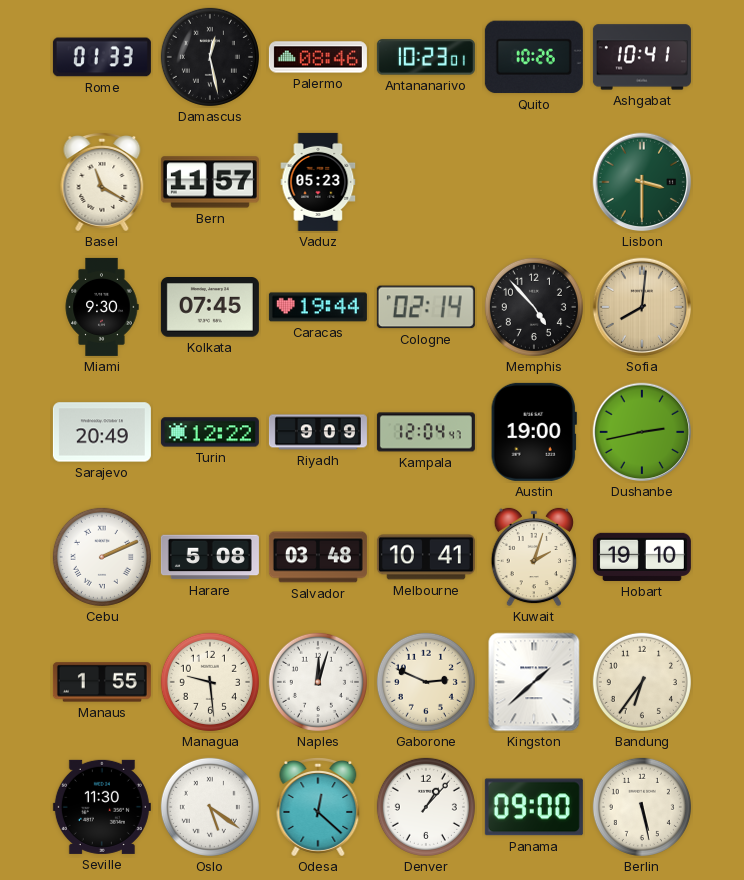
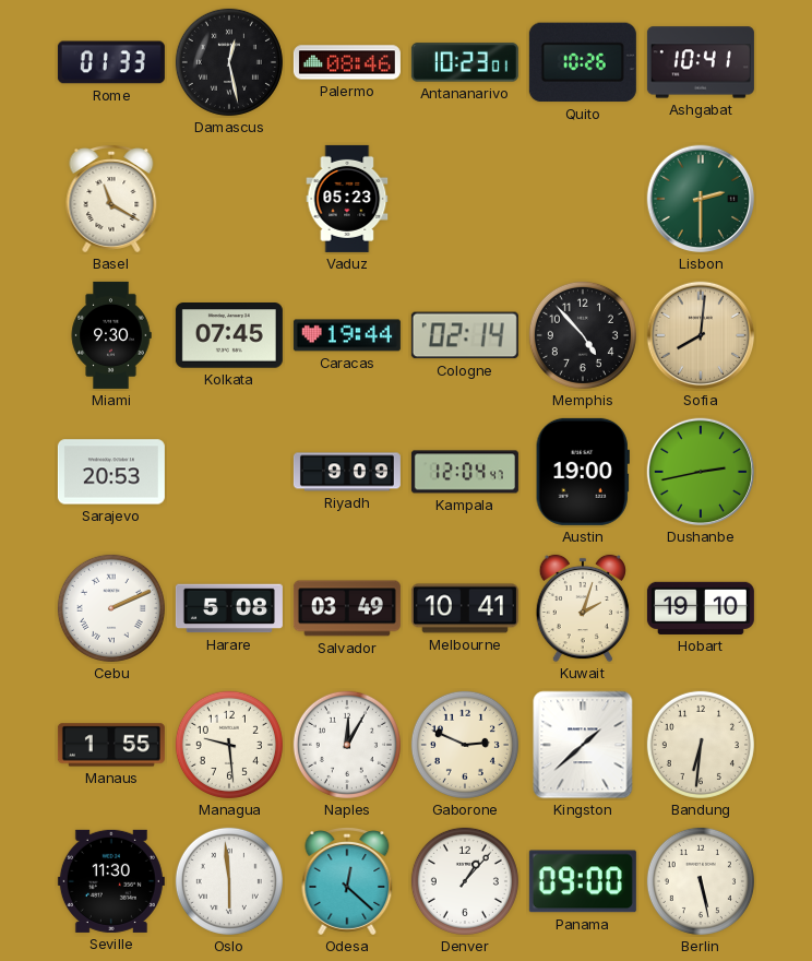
Bern: 11:57 -> none
Lisbon: 3:30 -> 2:30
Sarajevo: 20:49 -> 20:53
Turin: 12:22 -> none
Salvador: 03:48 -> 03:49
Naples: 12:03 -> 12:05
Bandung: 6:36 -> 6:31
Oslo: 5:21 -> 5:59
